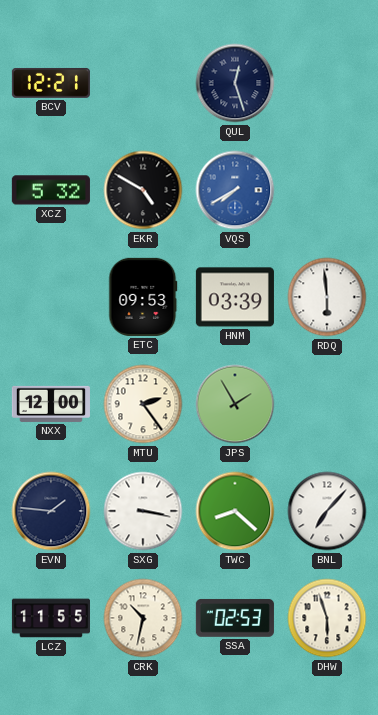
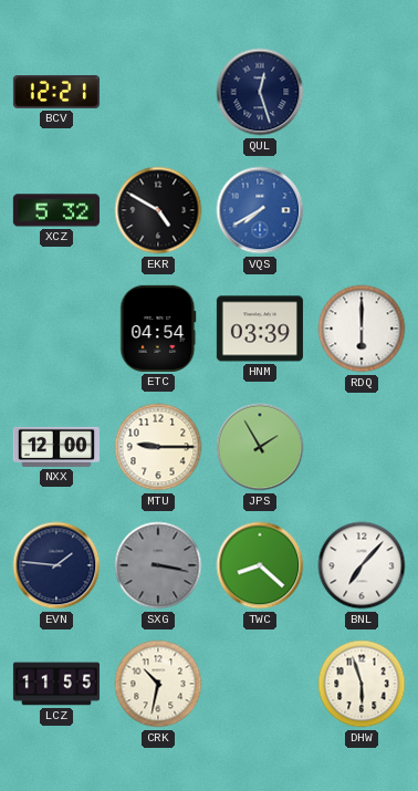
ETC: 09:53 -> 04:54
RDQ: 5:59 -> 6:00
MTU: 2:24 -> 9:15
SXG dial: white -> grey
SSA: 02:53 -> none
